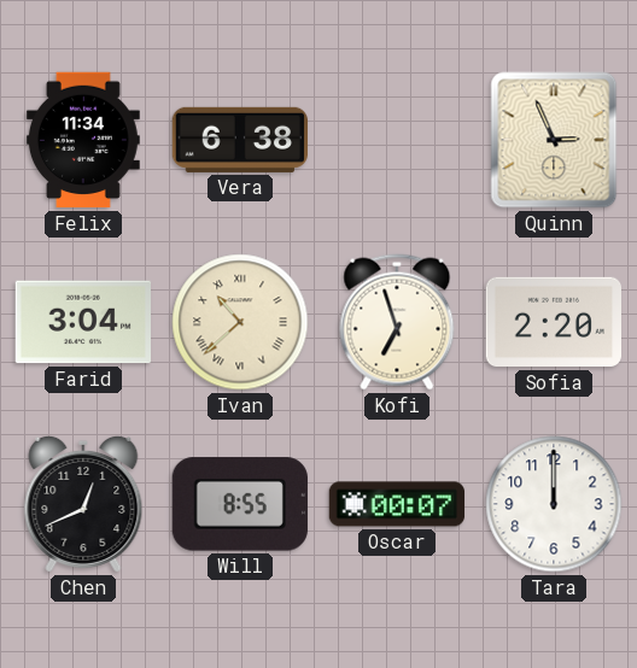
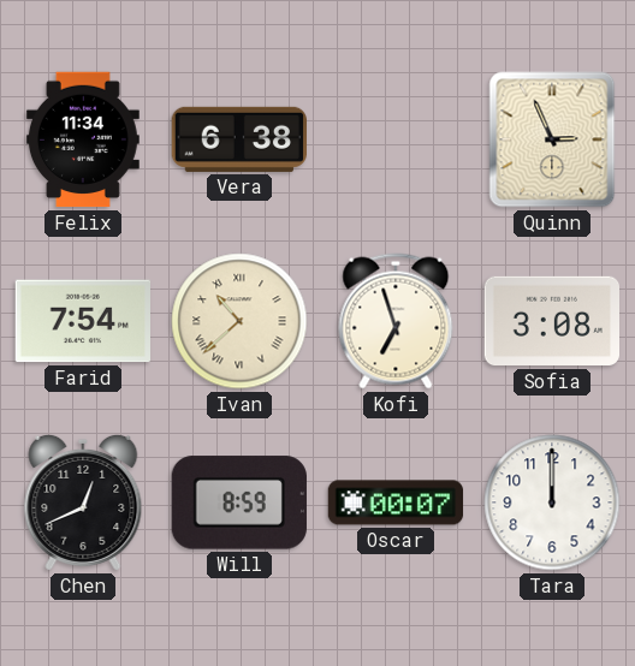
Farid: 3:04 -> 7:54
Sofia: 2:20 -> 3:08
Will: 8:55 -> 8:59
